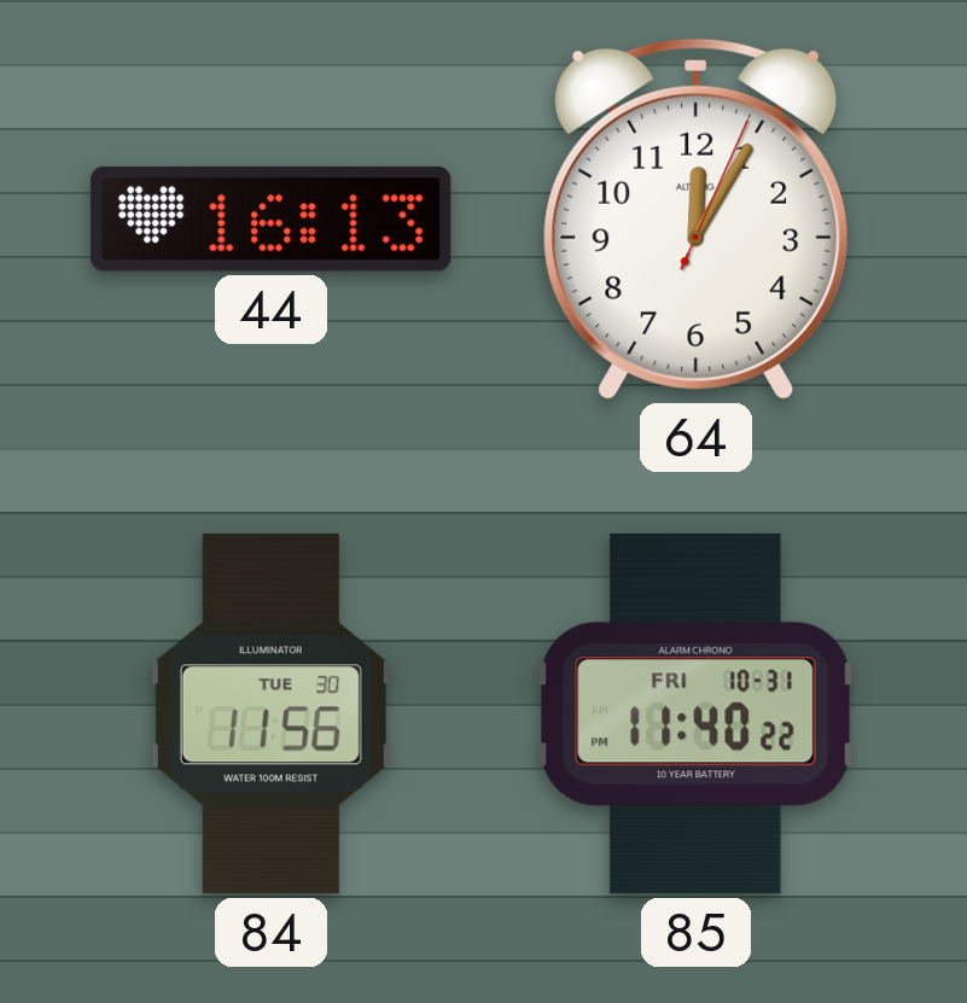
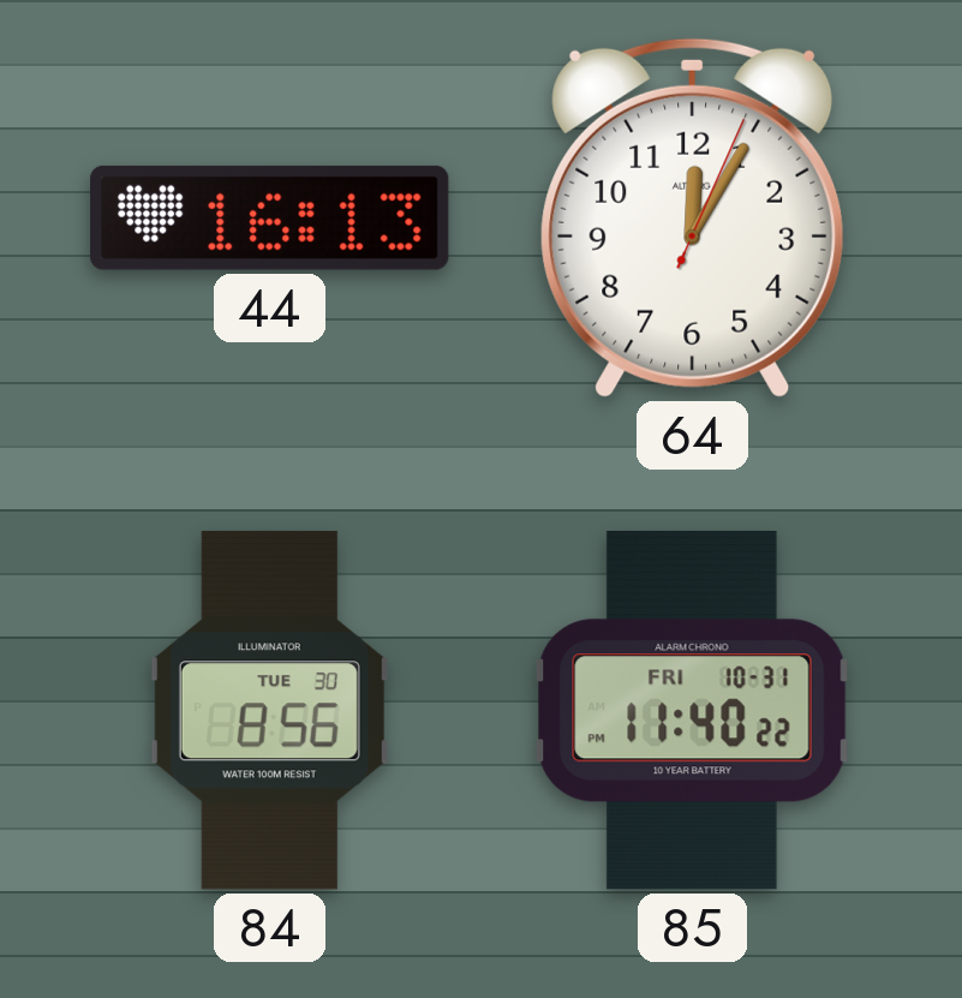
84: 11:56 -> 8:56
